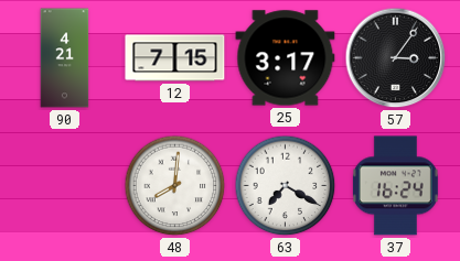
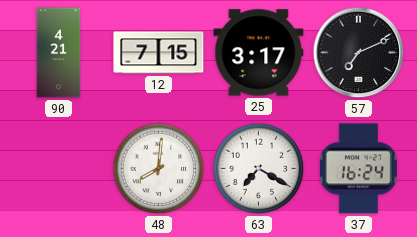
57: 3:06 -> 7:11
